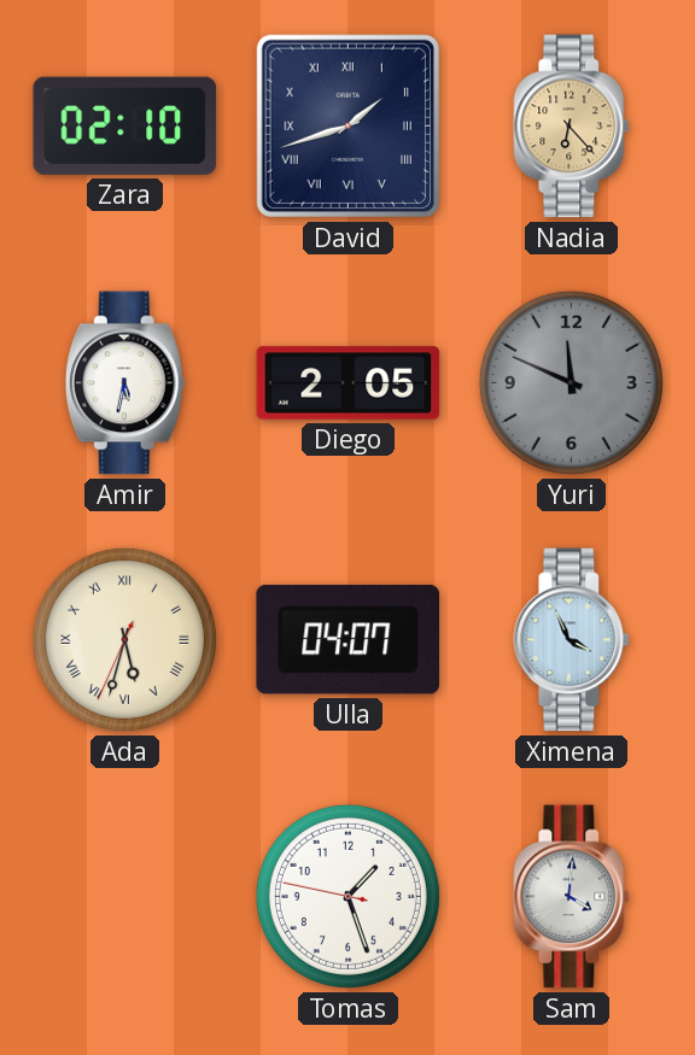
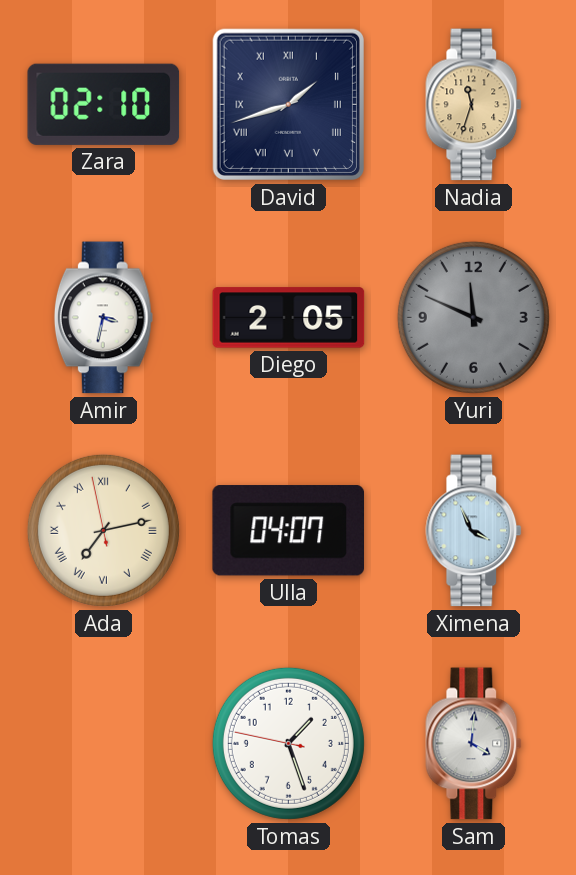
Nadia: 6:23 -> 11:33
Amir: 5:32 -> 3:32
Ada: 5:32 -> 7:12
